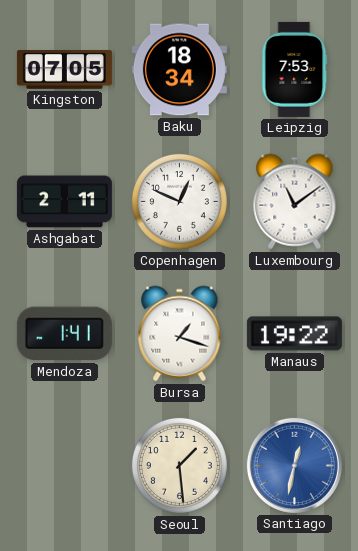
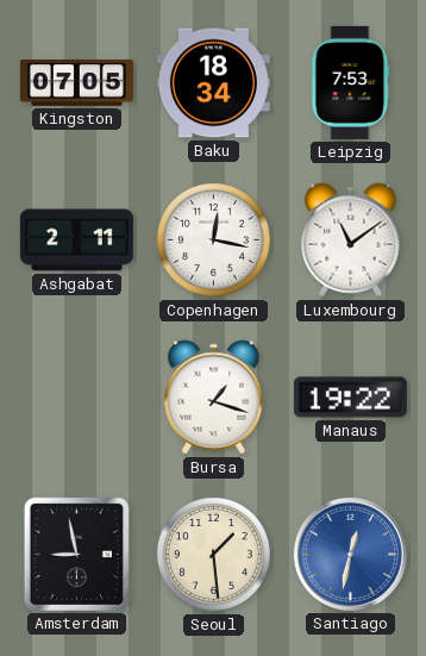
Copenhagen: 12:49 -> 12:17
Mendoza: 1:41 -> none
Amsterdam: none -> 8:58
